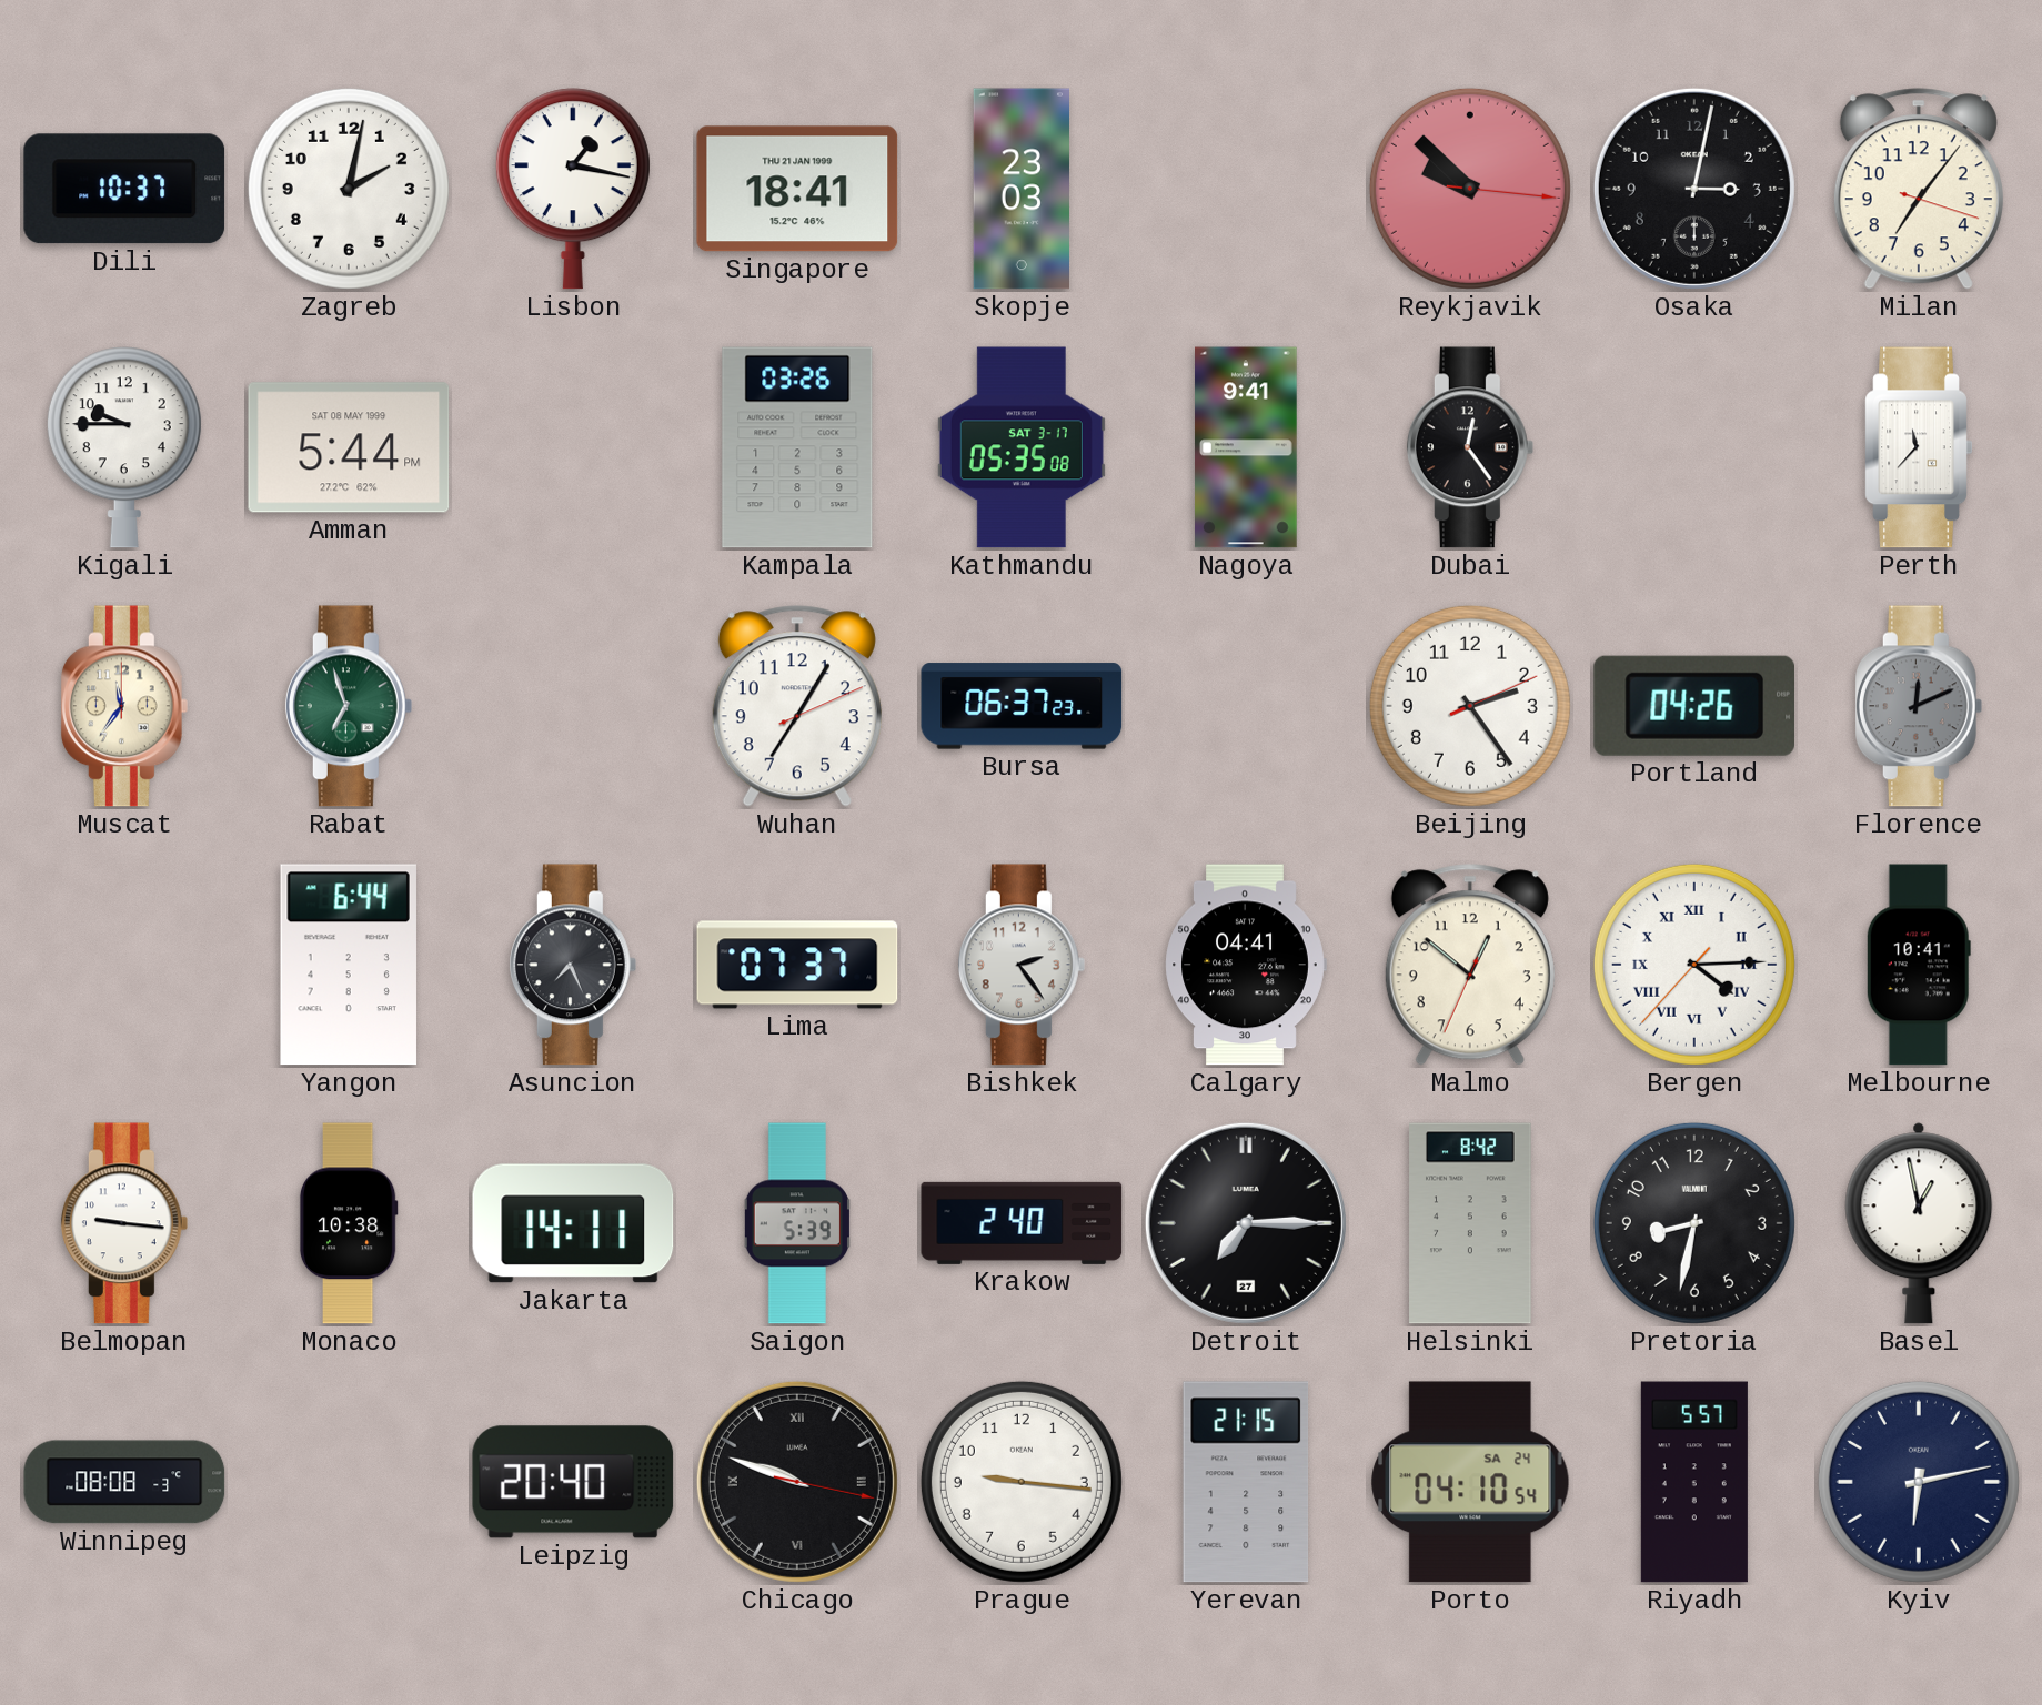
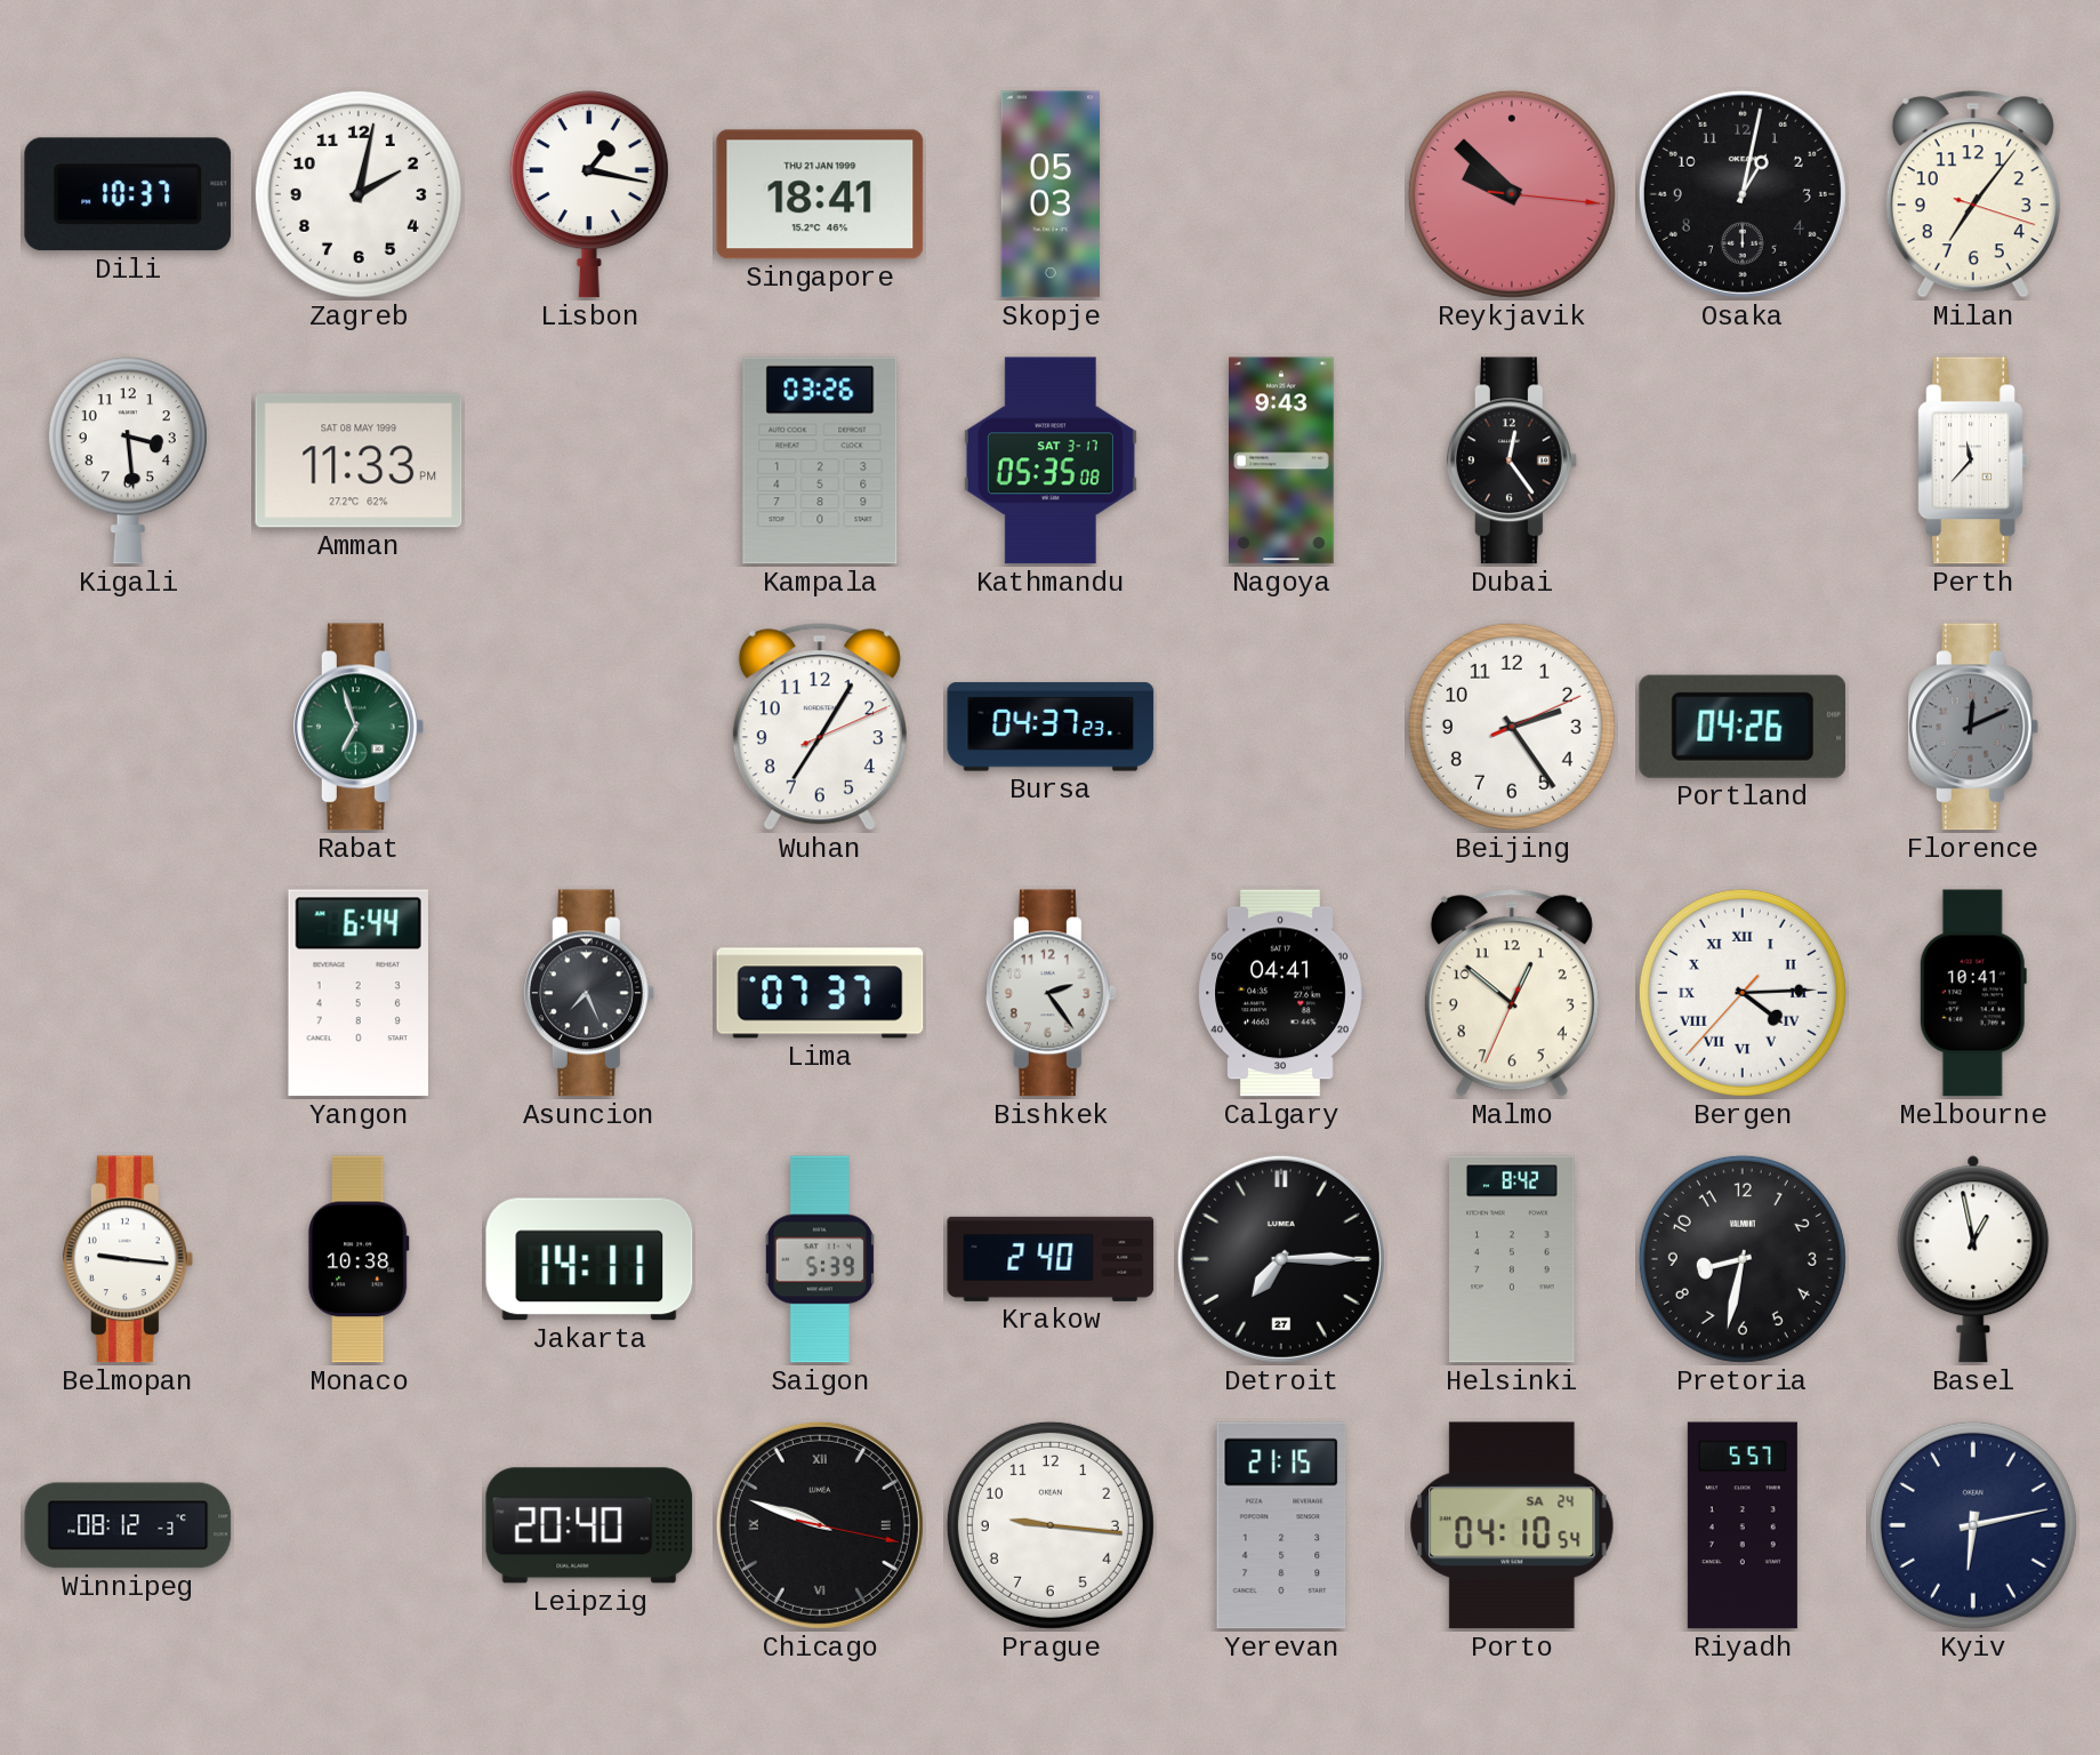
Skopje: 23:03 -> 05:03
Osaka: 3:02 -> 1:02
Kigali: 9:45 -> 3:29
Amman: 5:44 -> 11:33
Nagoya: 9:41 -> 9:43
Muscat: 11:36 -> none
Bursa: 06:37 -> 04:37
Winnipeg: 08:08 -> 08:12
